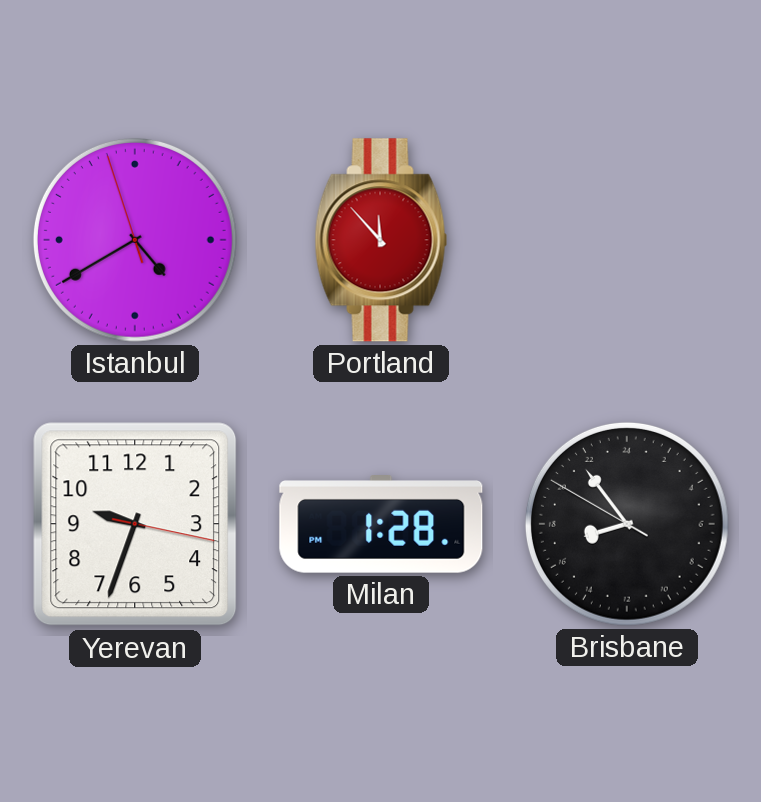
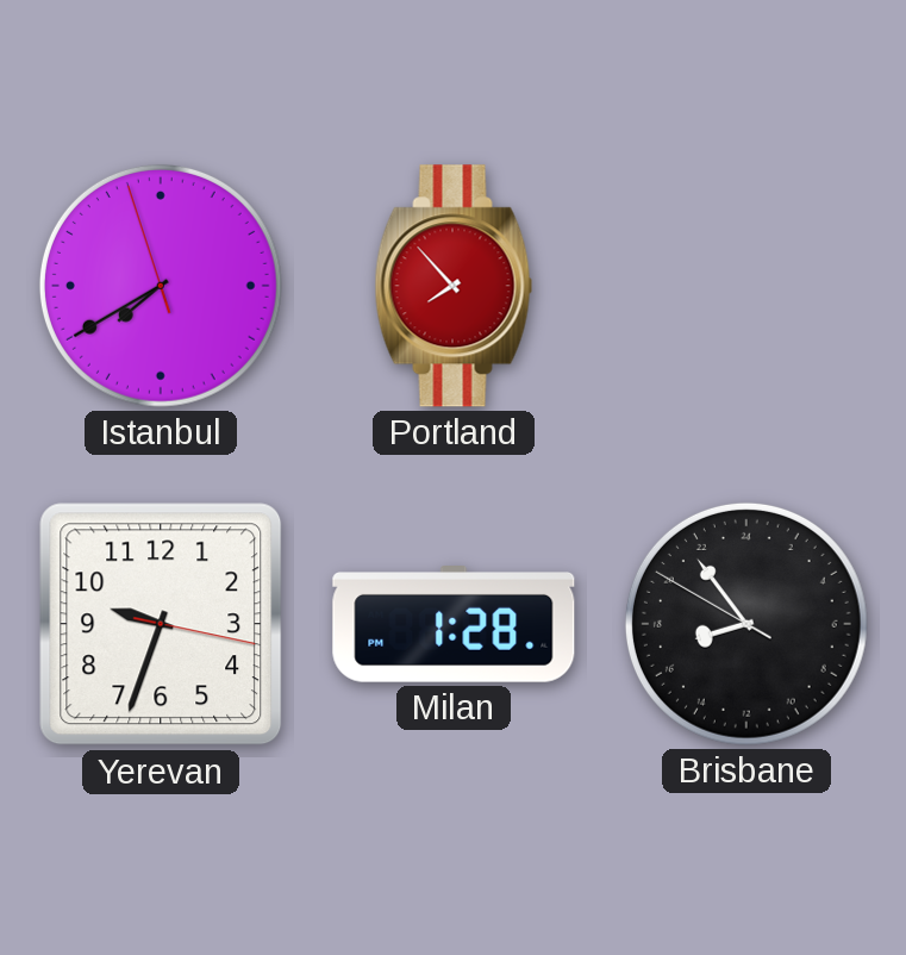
Istanbul: 4:39 -> 7:39
Portland: 11:53 -> 7:53
